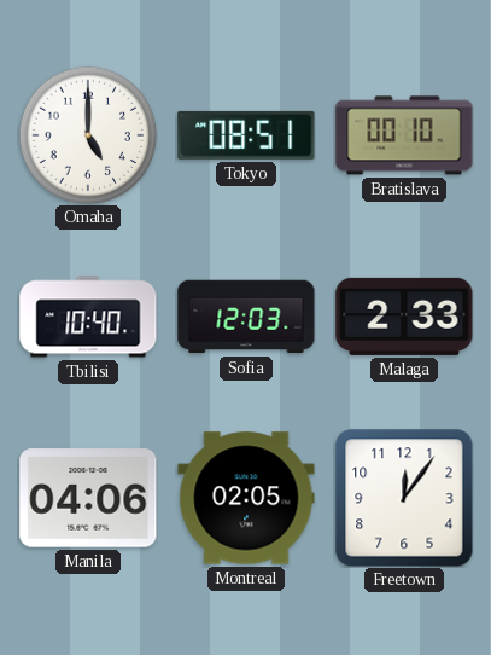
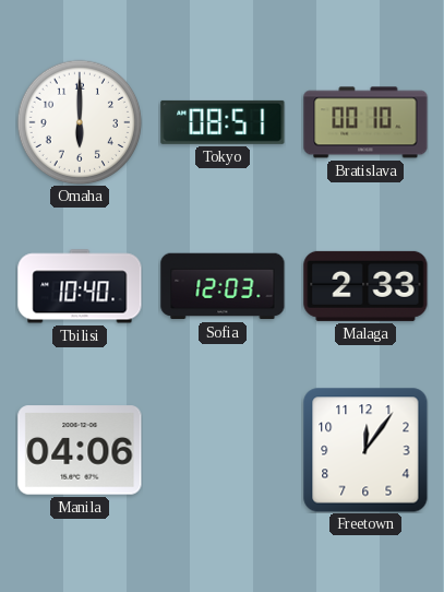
Omaha: 5:00 -> 6:00
Montreal: 02:05 -> none
